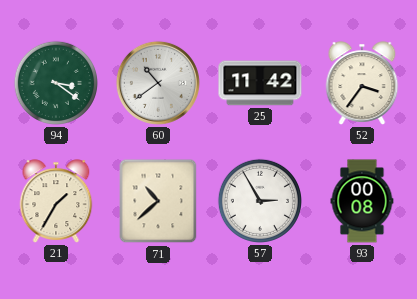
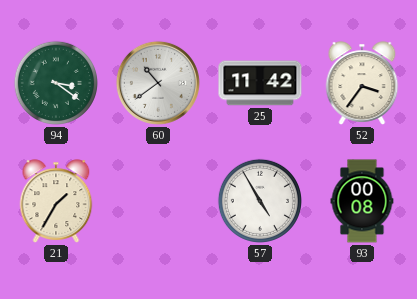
71: 10:38 -> none
57: 2:55 -> 4:55
